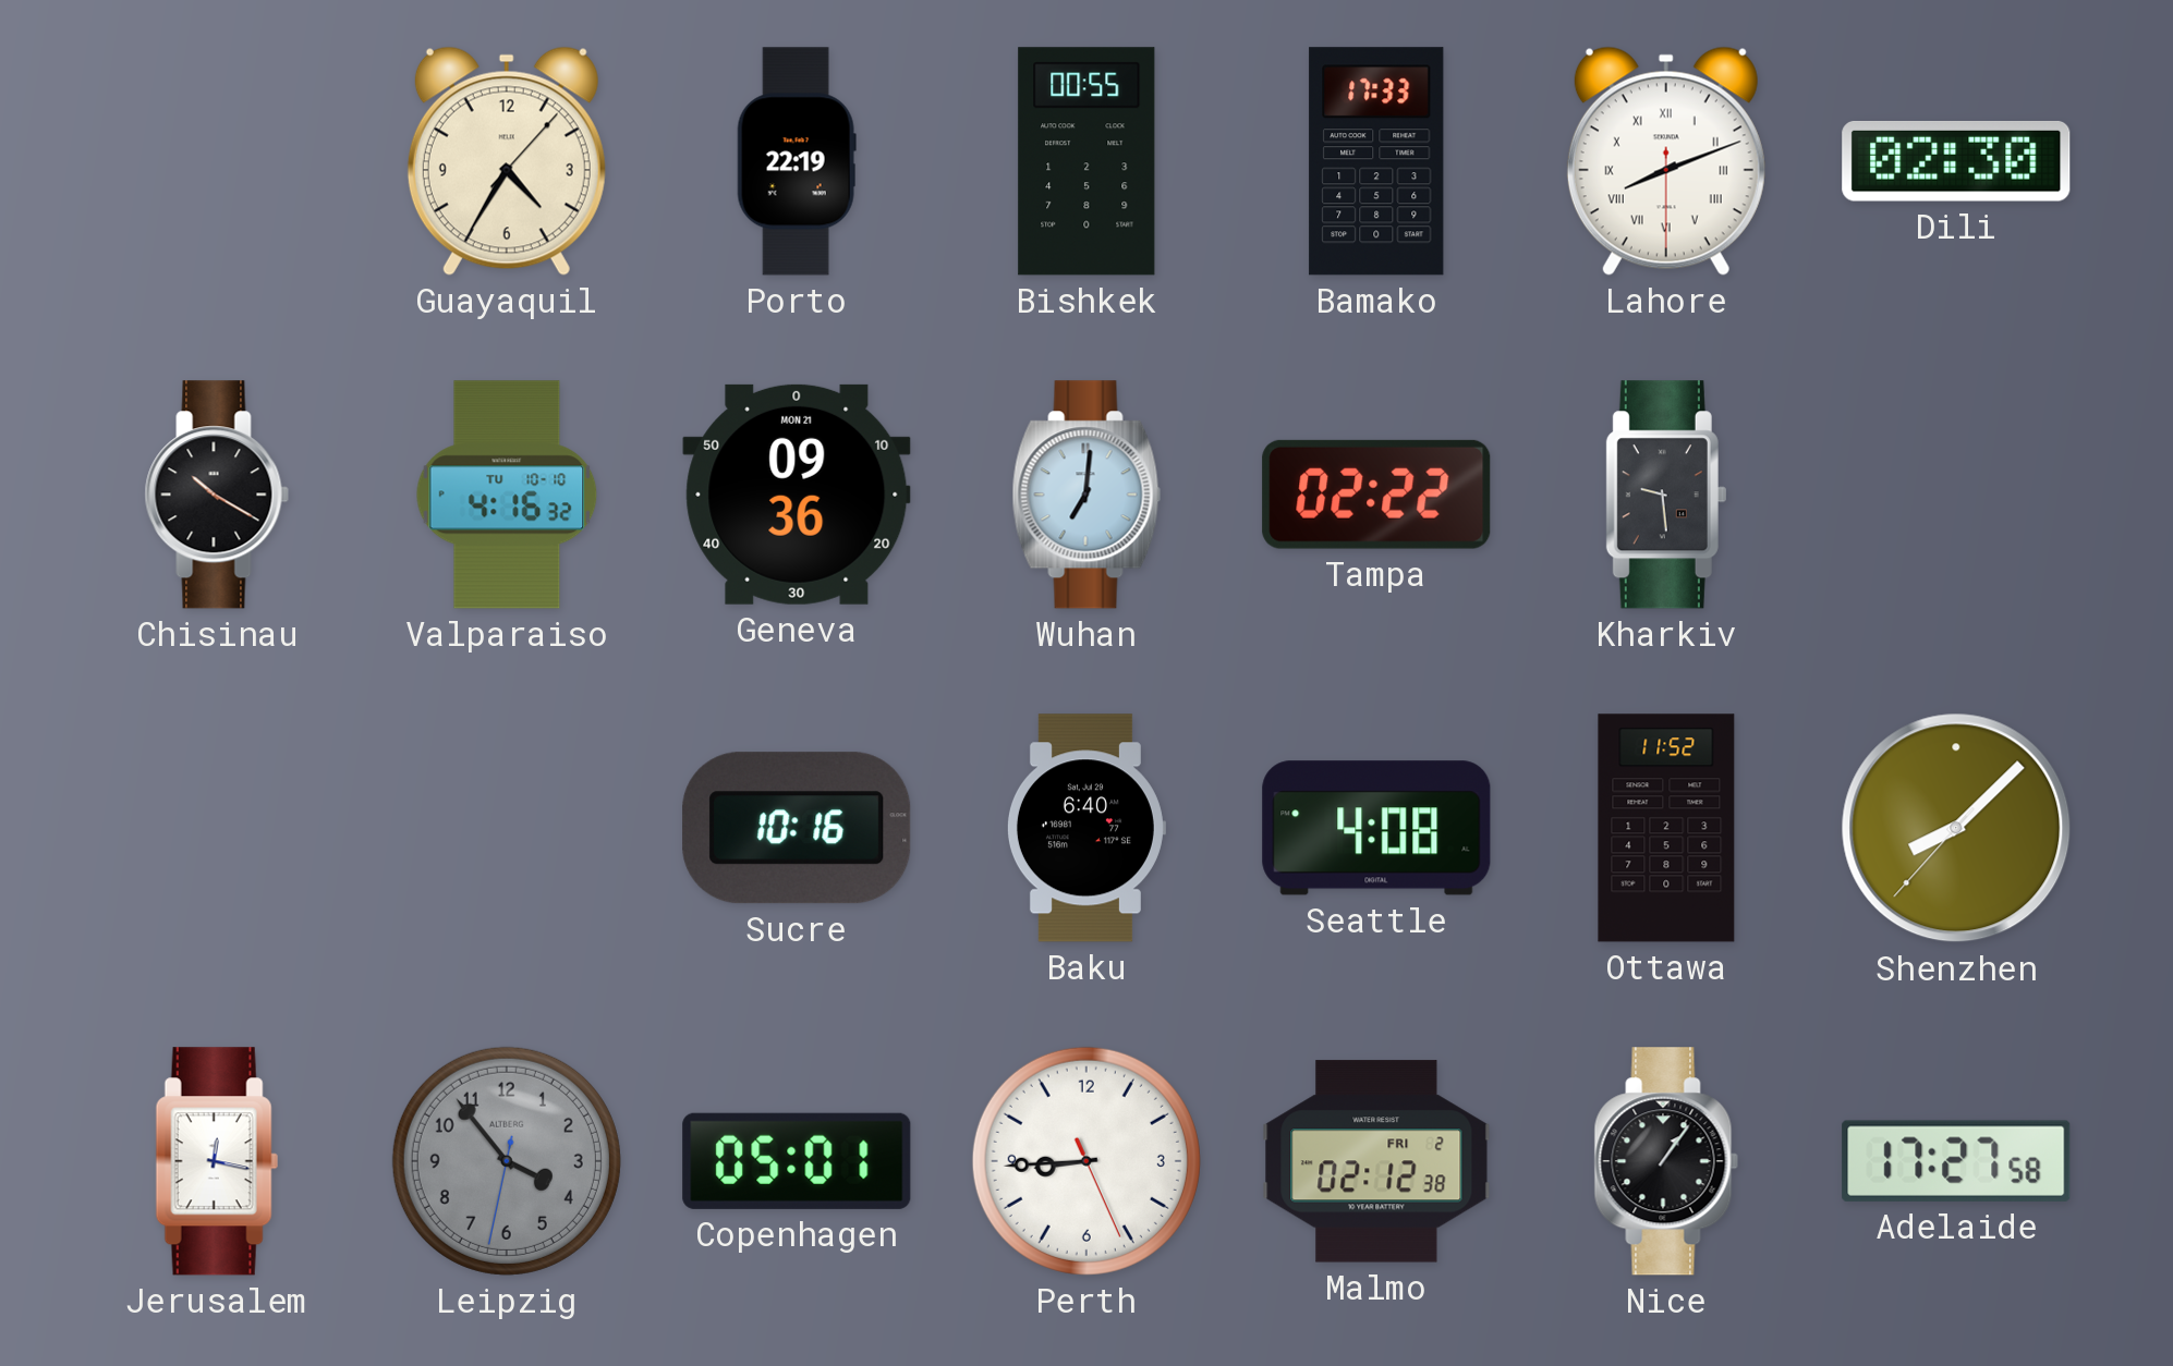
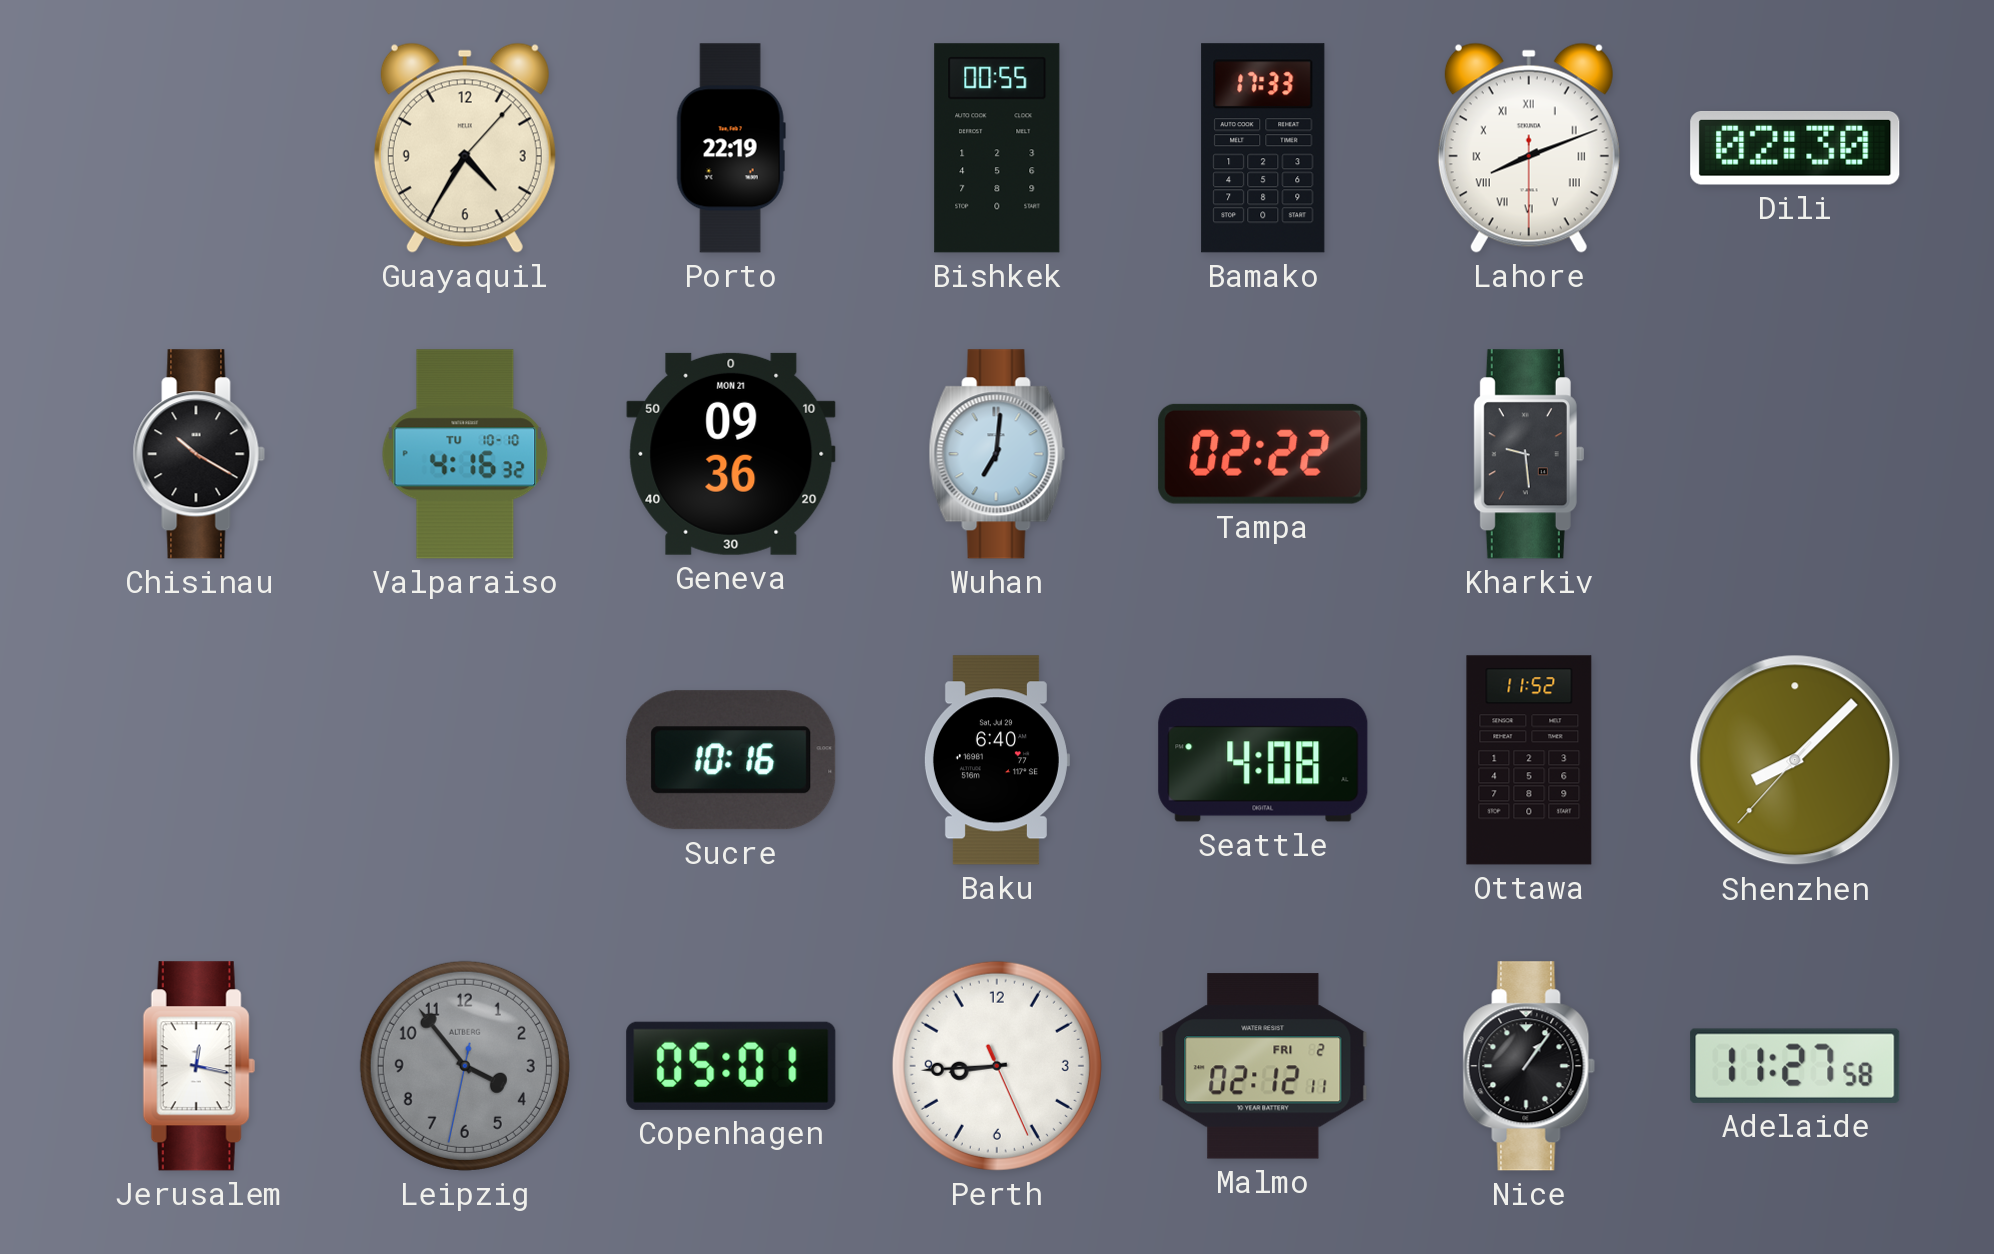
Malmo: 02:12:38 -> 02:12:11
Adelaide: 17:27 -> 11:27
